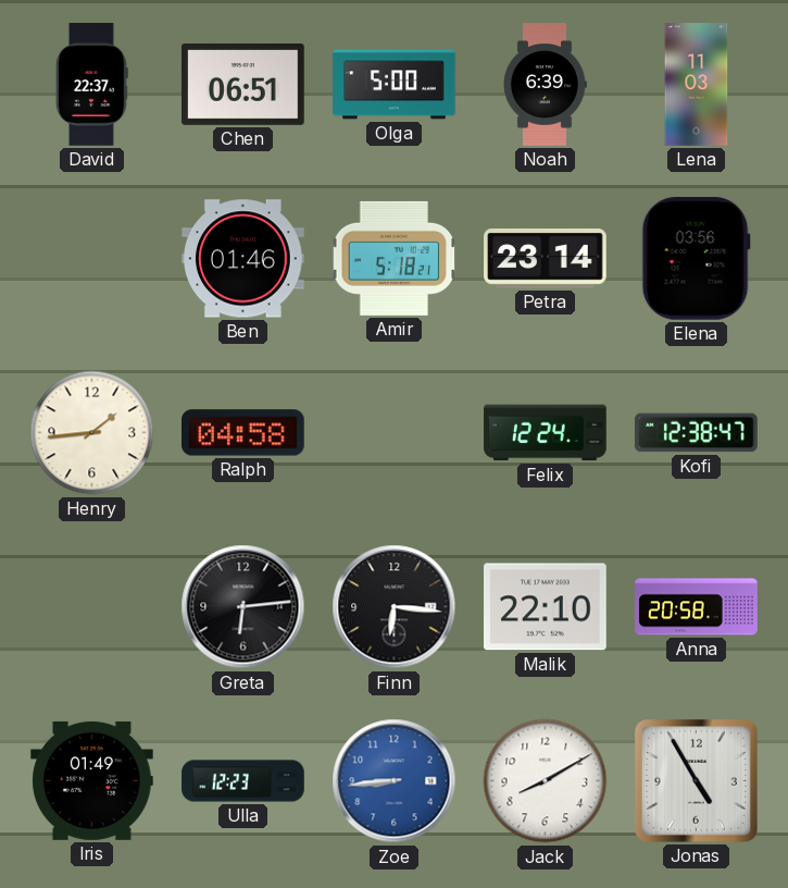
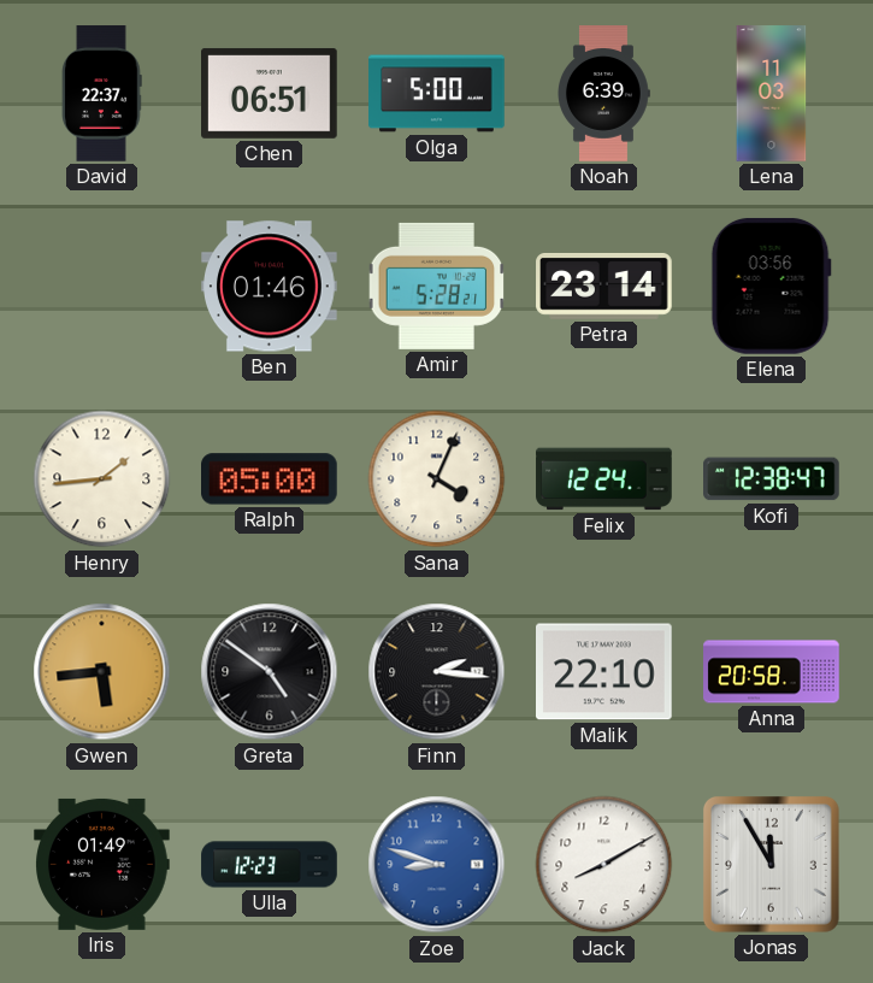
Amir: 5:18 -> 5:28
Ralph: 04:58 -> 05:00
Sana: none -> 4:04
Gwen: none -> 5:44
Greta: 6:14 -> 4:51
Finn: 6:16 -> 2:16
Zoe: 8:44 -> 8:48
Jonas: 4:55 -> 11:55
